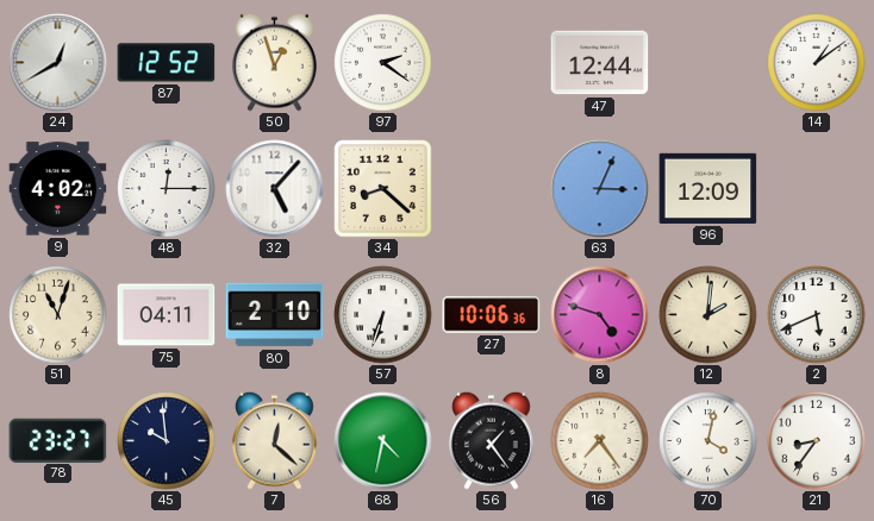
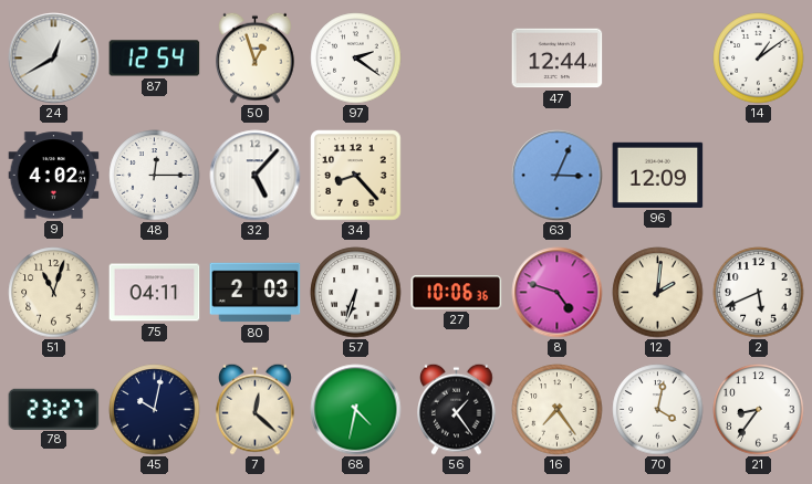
87: 12:52 -> 12:54
34: 8:22 -> 8:23
80: 2:10 -> 2:03
45: 9:59 -> 10:02
